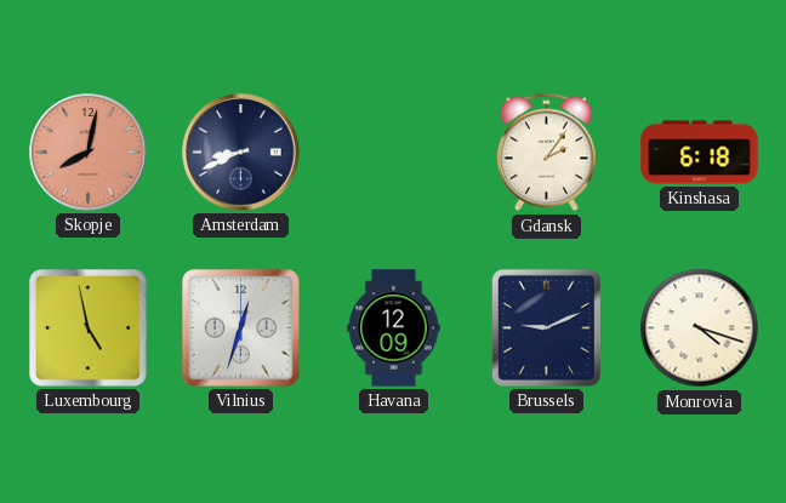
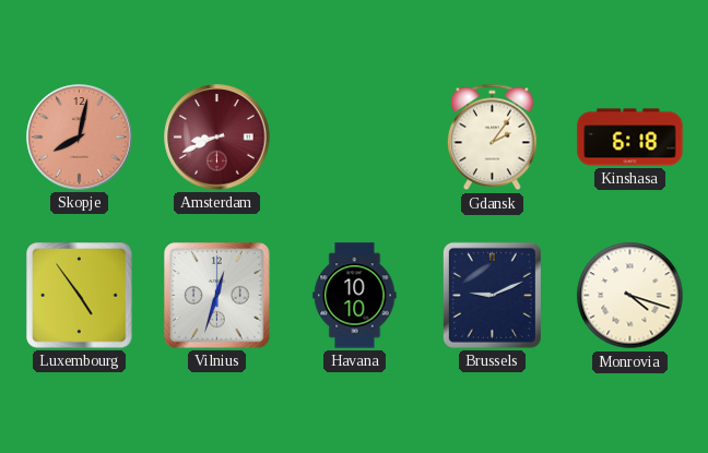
Amsterdam dial: navy -> burgundy
Luxembourg: 4:58 -> 4:54
Havana: 12:09 -> 10:10
